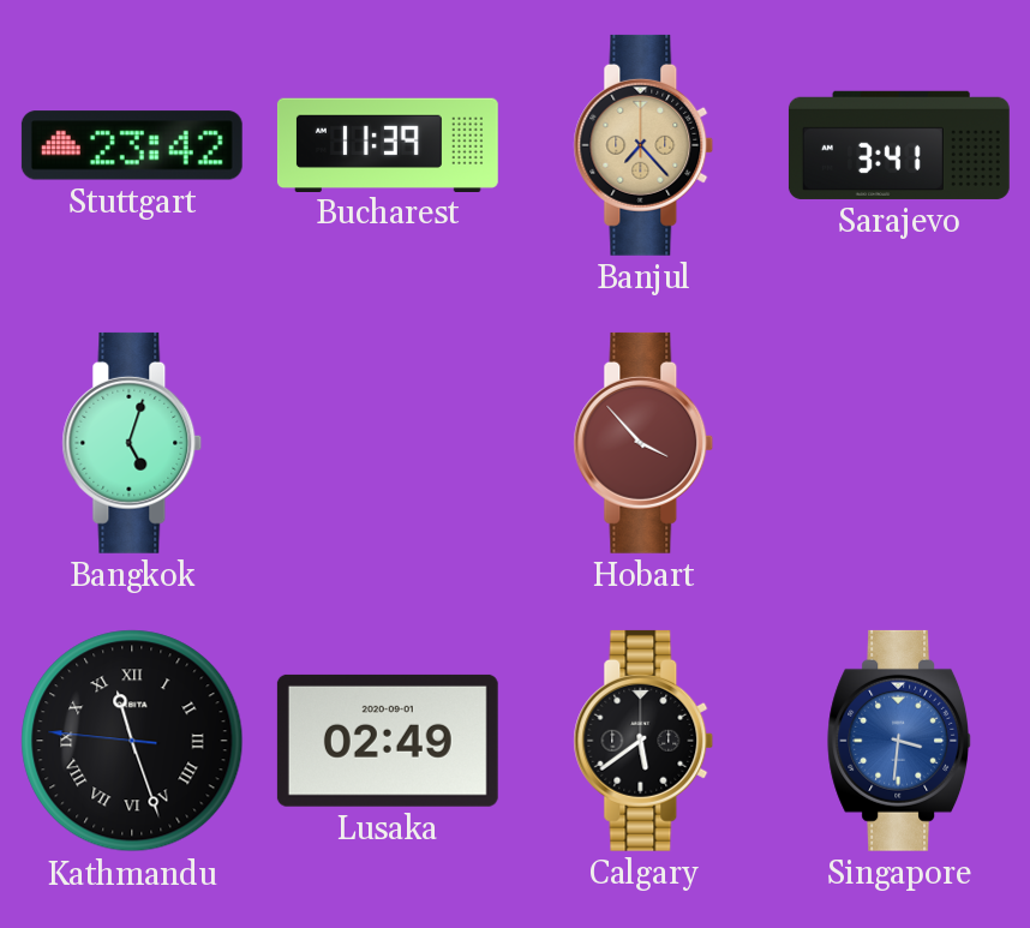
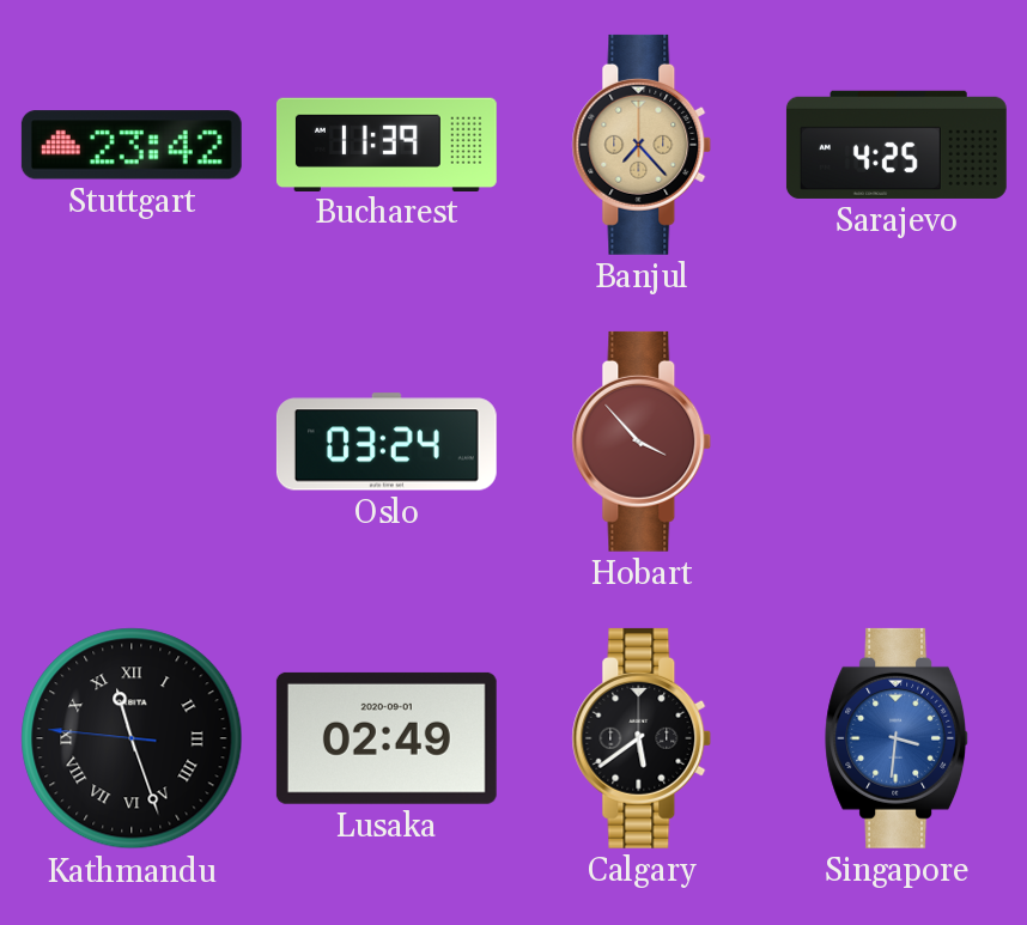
Sarajevo: 3:41 -> 4:25
Bangkok: 5:03 -> none
Oslo: none -> 03:24
